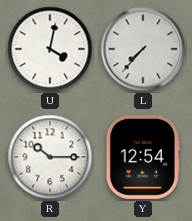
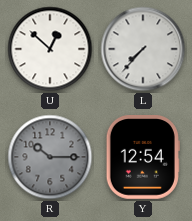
U: 4:02 -> 12:52
R dial: white -> grey
